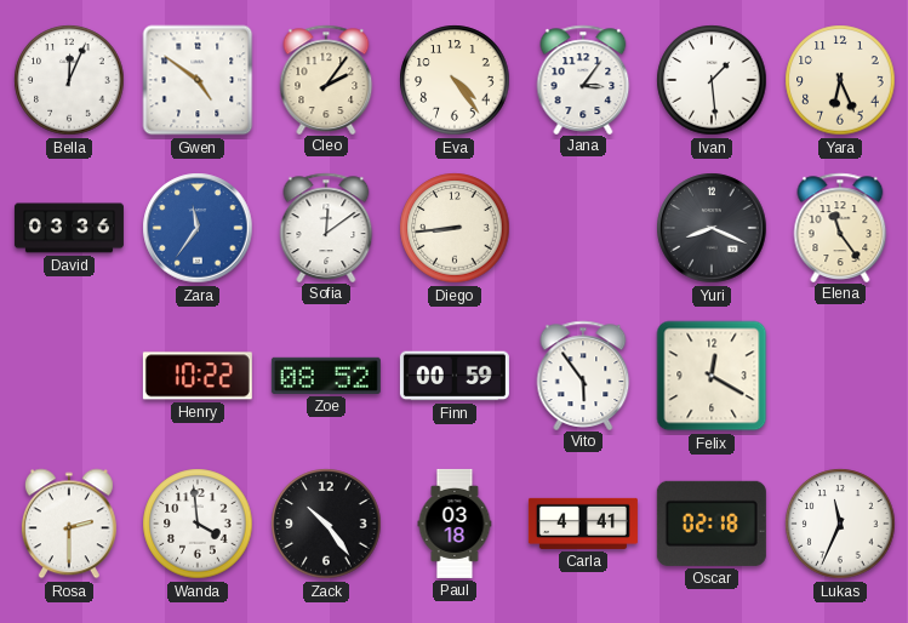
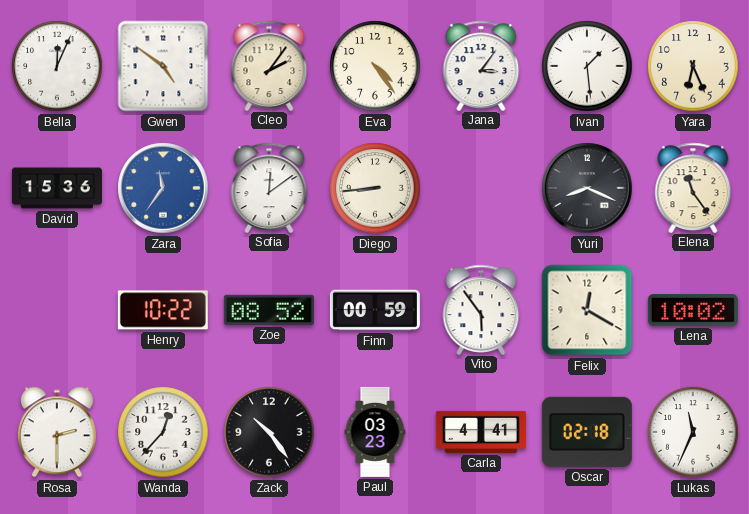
David: 03:36 -> 15:36
Lena: none -> 10:02
Wanda: 3:59 -> 12:37
Paul: 03:18 -> 03:23
